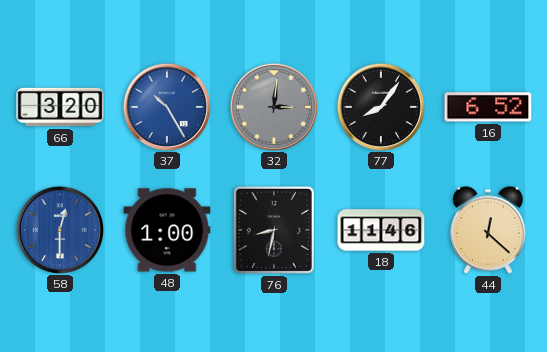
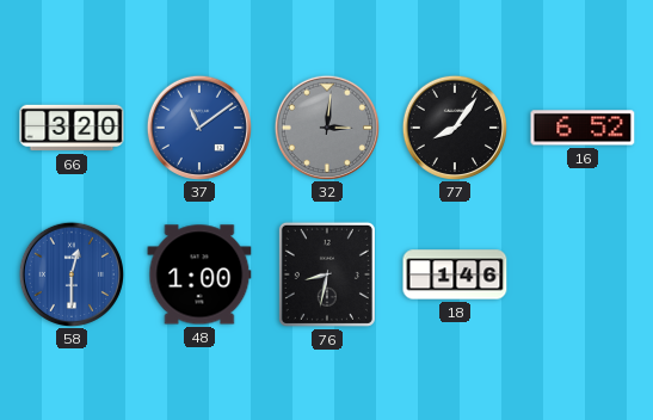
37: 10:25 -> 11:09
18: 11:46 -> 1:46
44: 12:22 -> none
